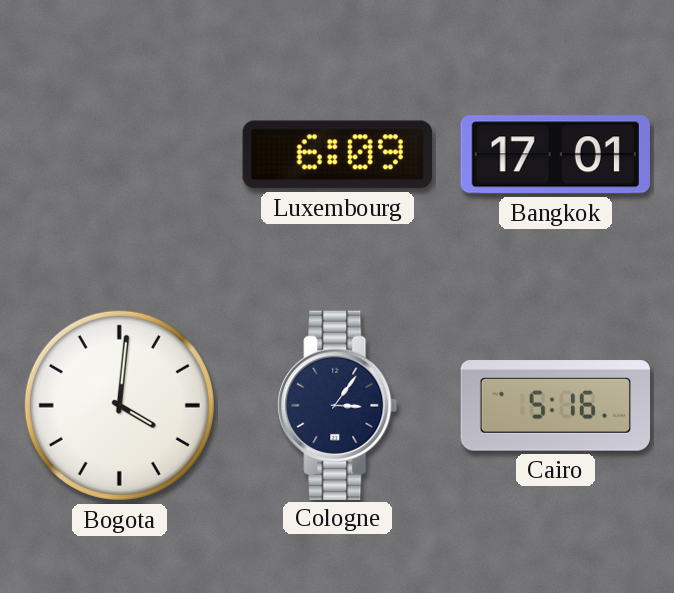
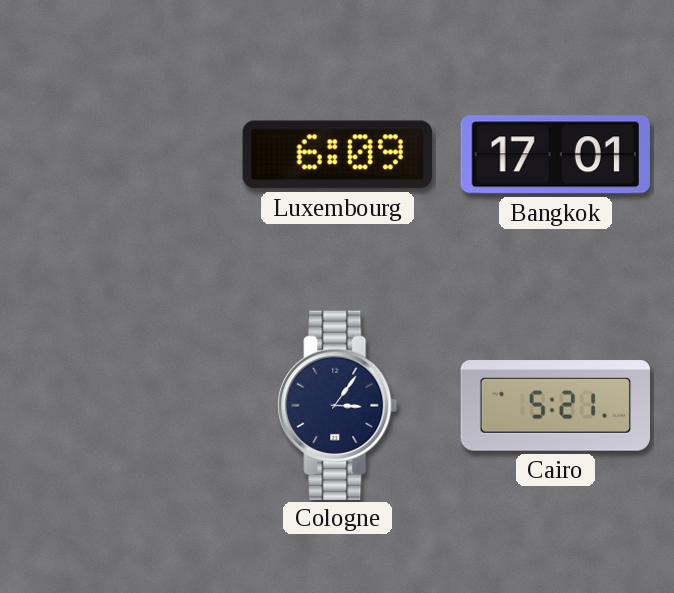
Bogota: 4:01 -> none
Cairo: 5:16 -> 5:21
